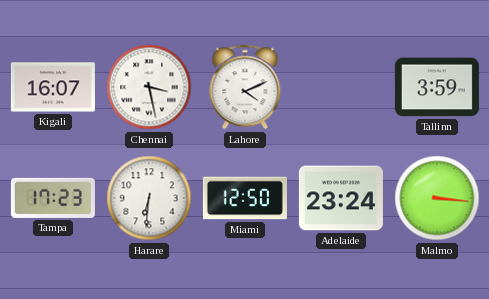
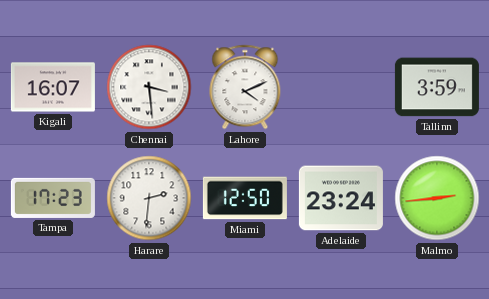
Chennai: 3:28 -> 3:29
Harare: 6:31 -> 2:31
Malmo: 3:16 -> 2:44
